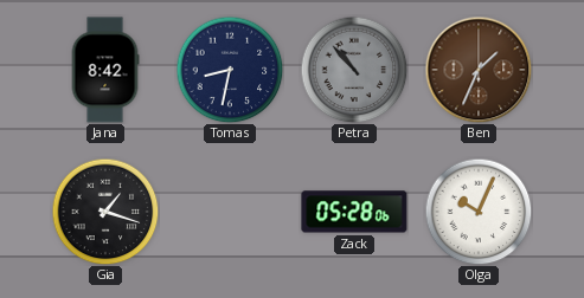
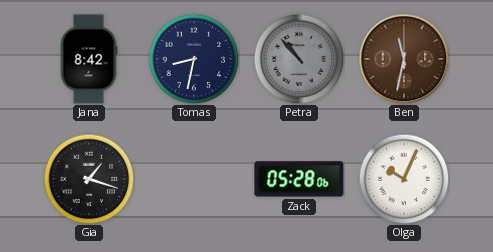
Ben: 1:34 -> 11:32
